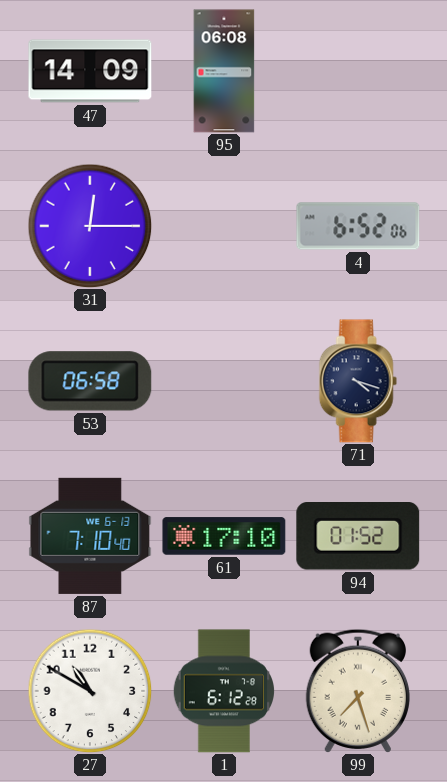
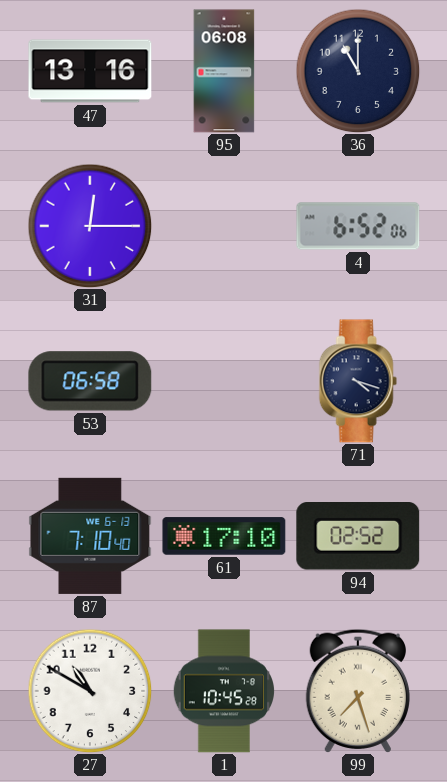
47: 14:09 -> 13:16
36: none -> 11:00
94: 01:52 -> 02:52
1: 6:12 -> 10:45
